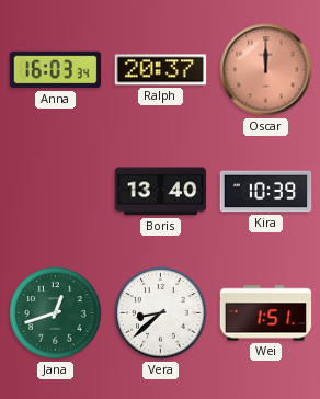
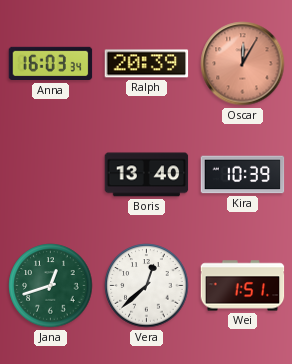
Ralph: 20:37 -> 20:39
Oscar: 12:00 -> 12:05
Vera: 8:38 -> 12:38
